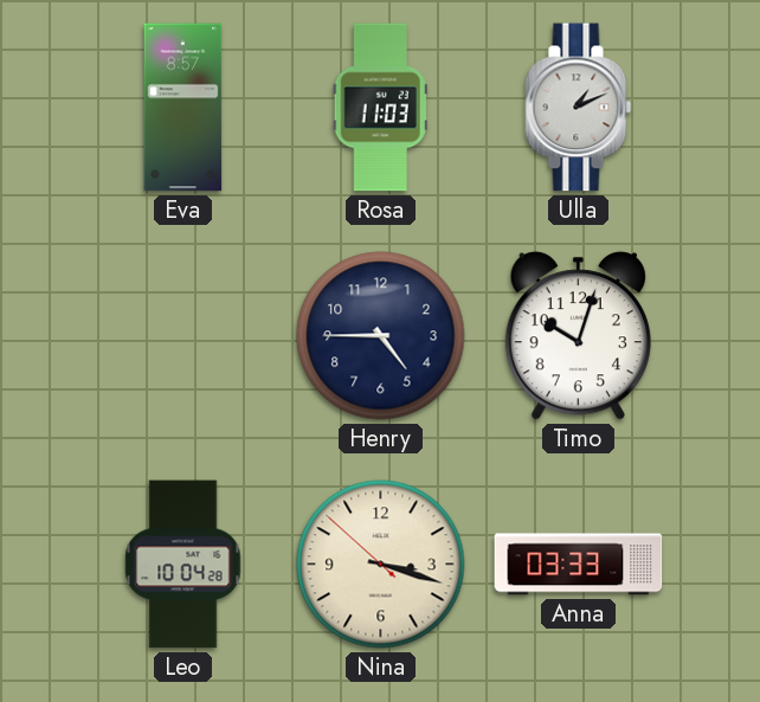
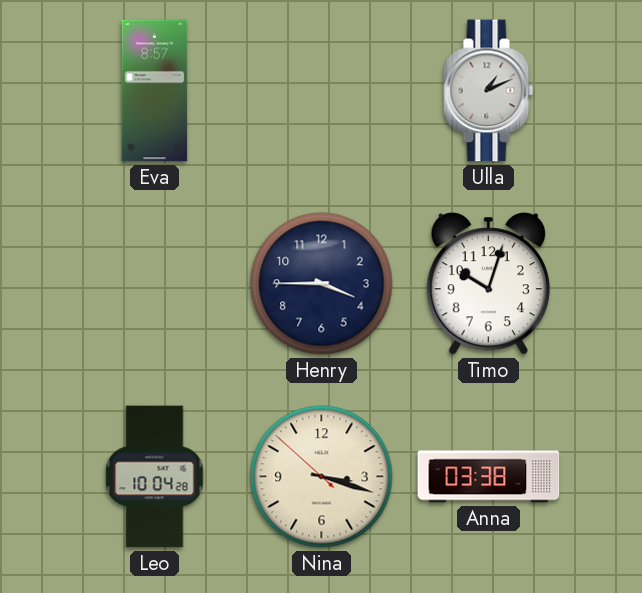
Rosa: 11:03 -> none
Henry: 4:45 -> 3:45
Anna: 03:33 -> 03:38
